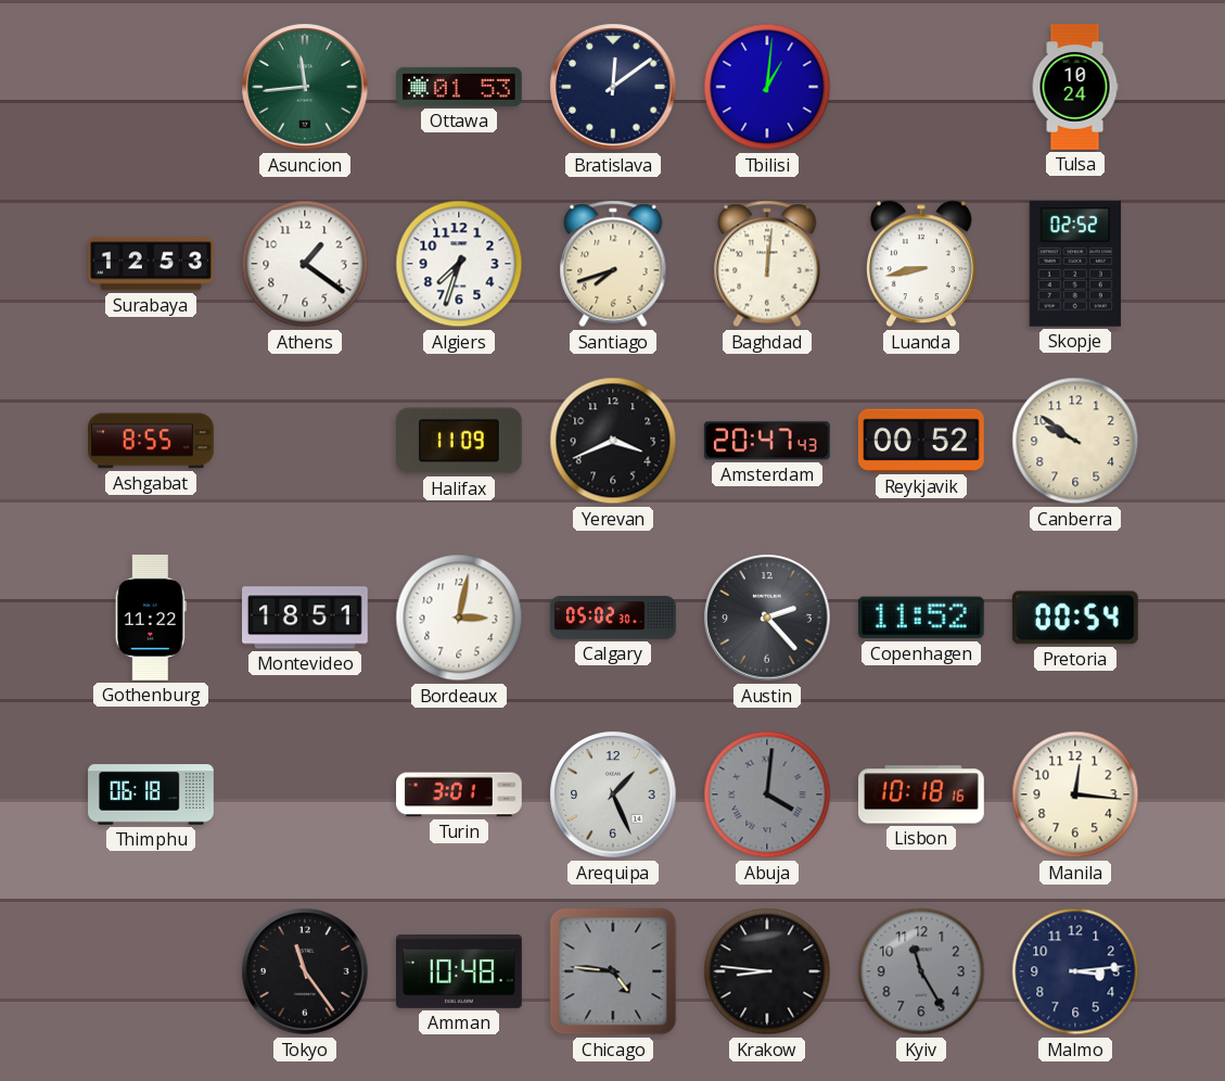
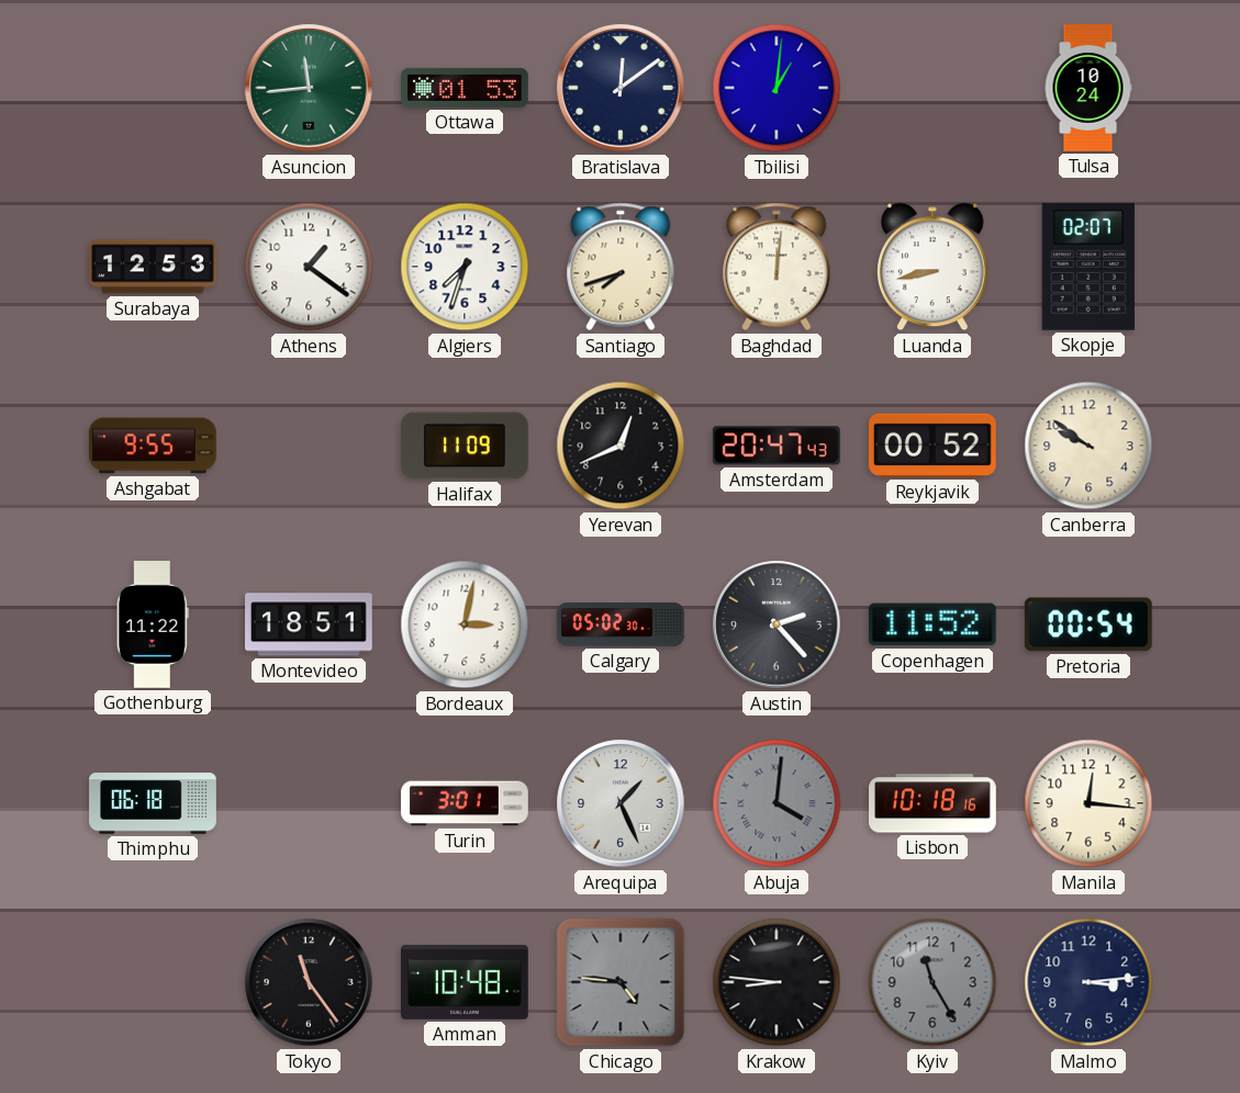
Skopje: 02:52 -> 02:07
Ashgabat: 8:55 -> 9:55
Yerevan: 3:41 -> 12:41
